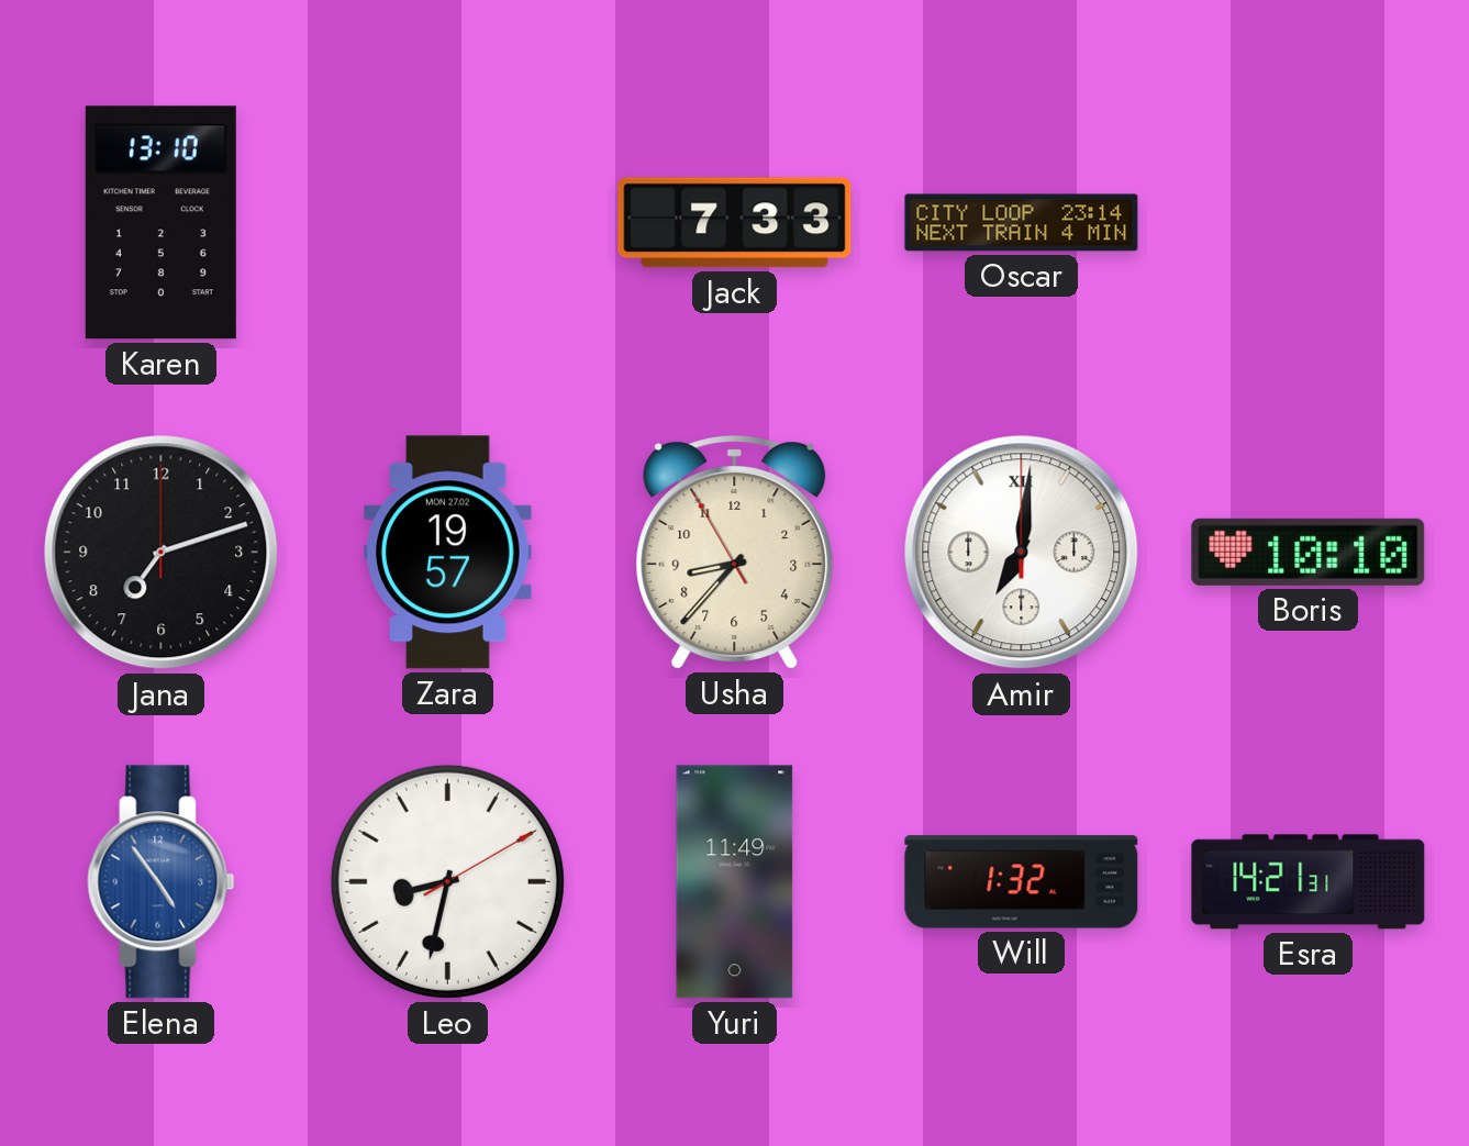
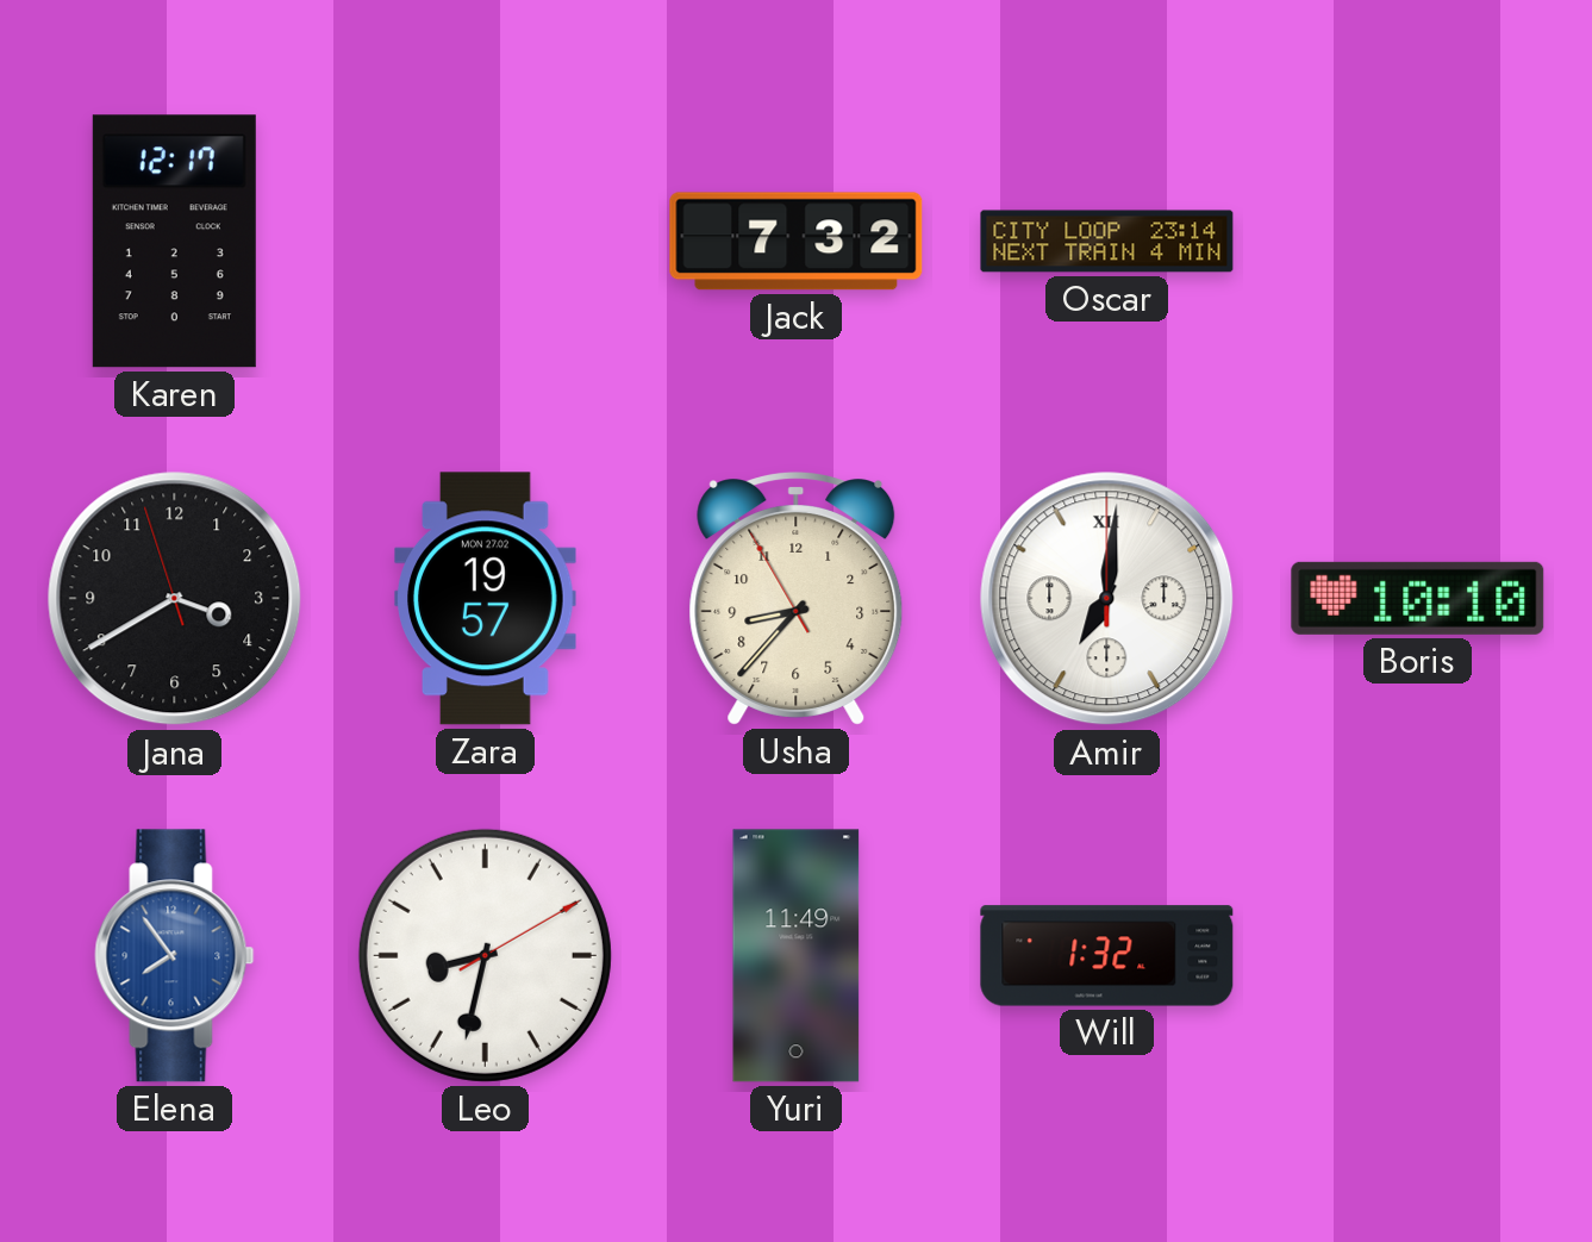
Karen: 13:10 -> 12:17
Jack: 7:33 -> 7:32
Jana: 7:12 -> 3:39
Elena: 4:54 -> 7:54
Esra: 14:21 -> none
